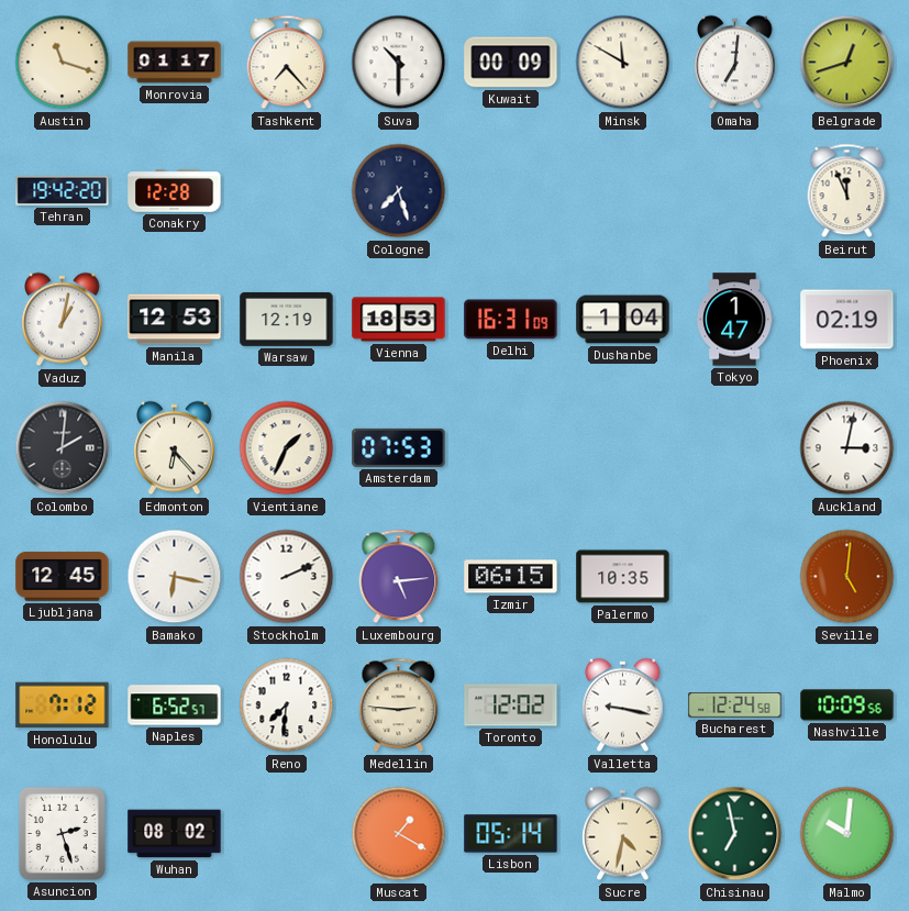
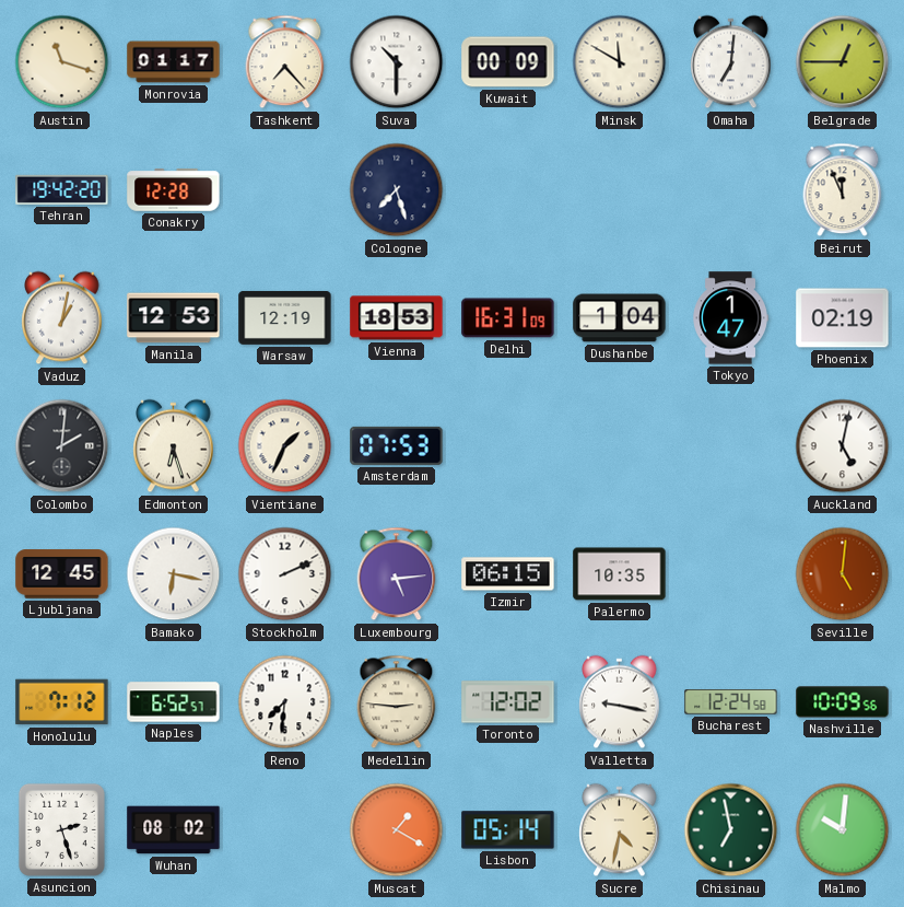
Belgrade: 12:42 -> 12:45
Edmonton: 6:23 -> 6:27
Auckland: 3:02 -> 5:02
